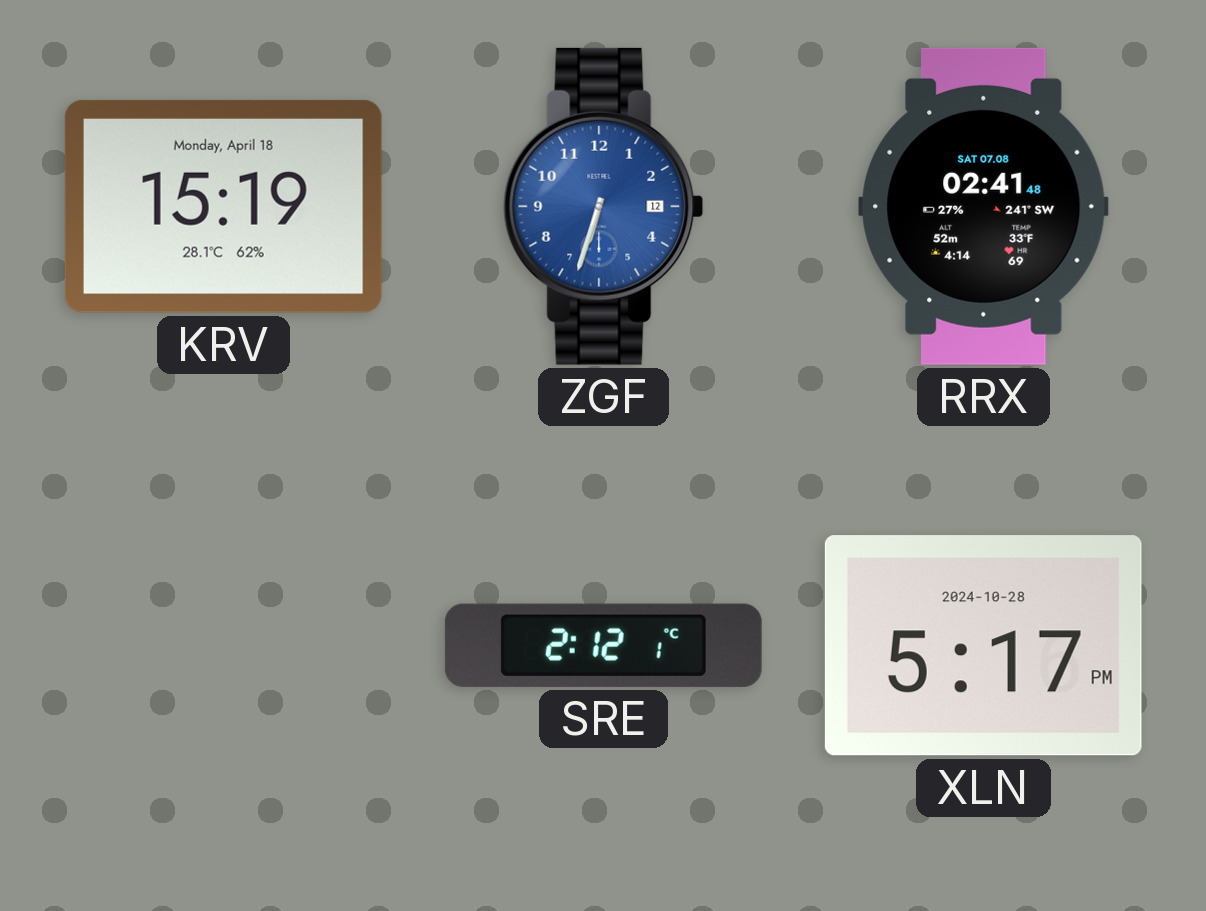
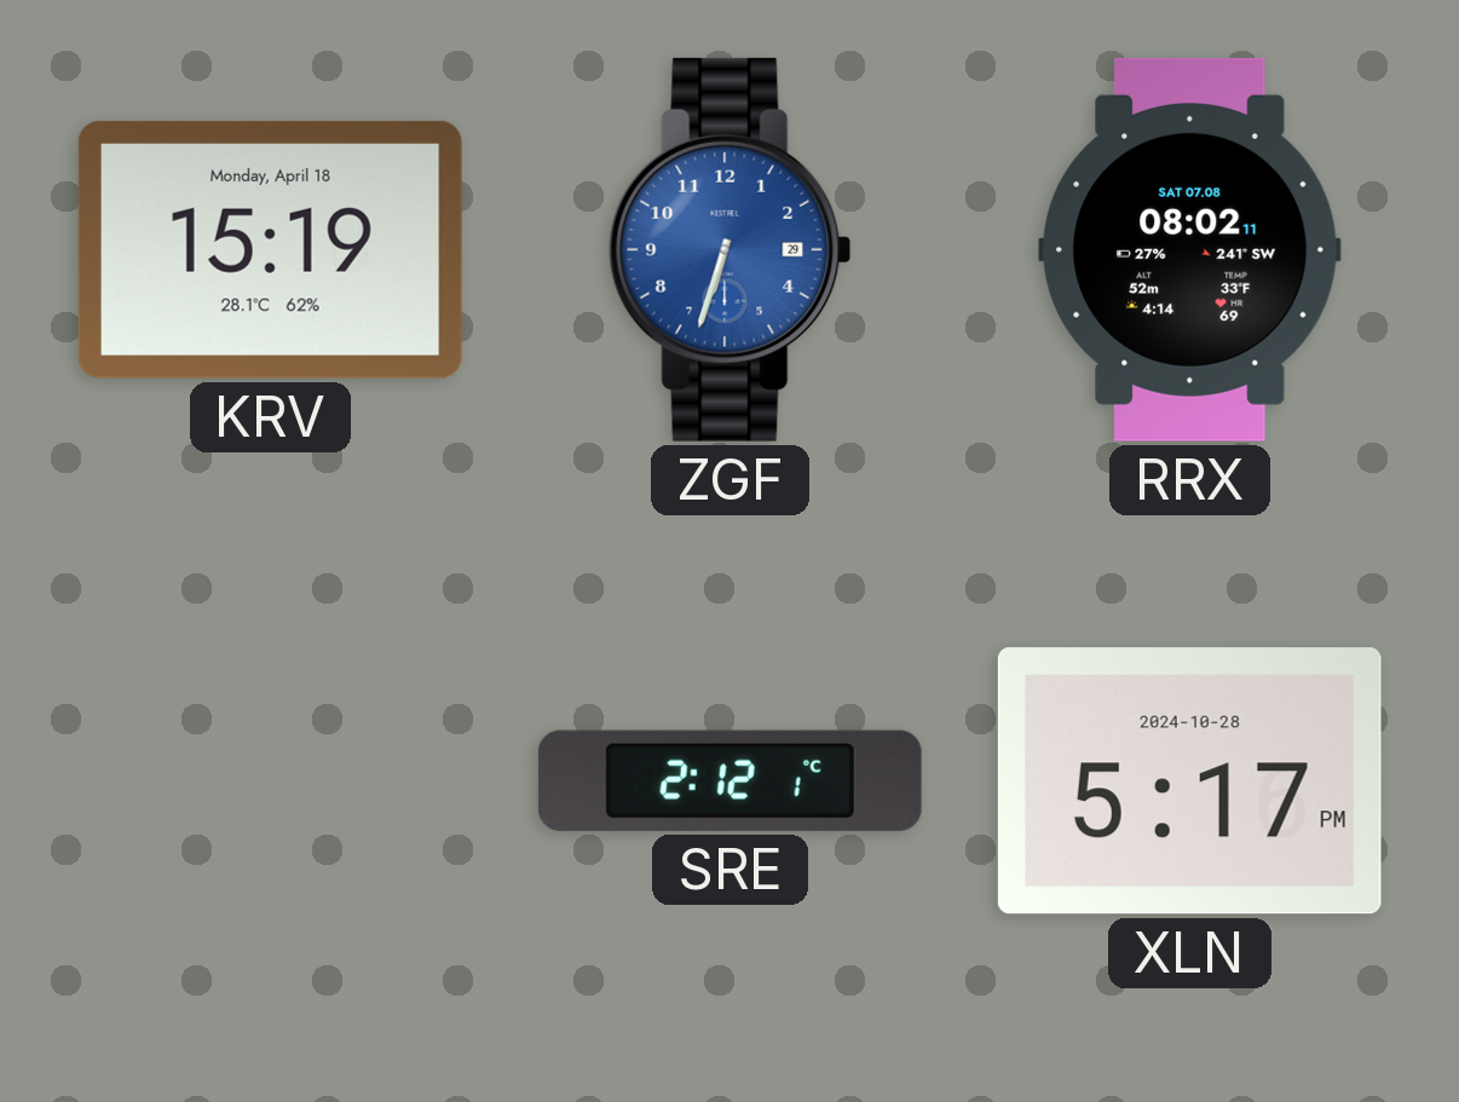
ZGF date: 12 -> 29
RRX: 02:41 -> 08:02
